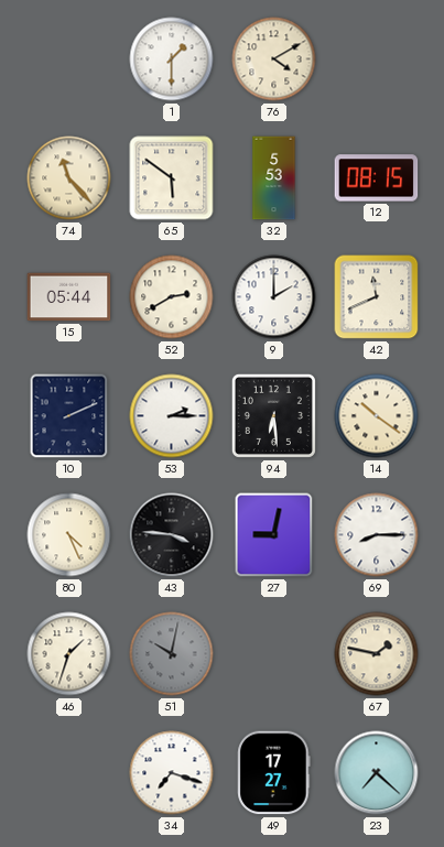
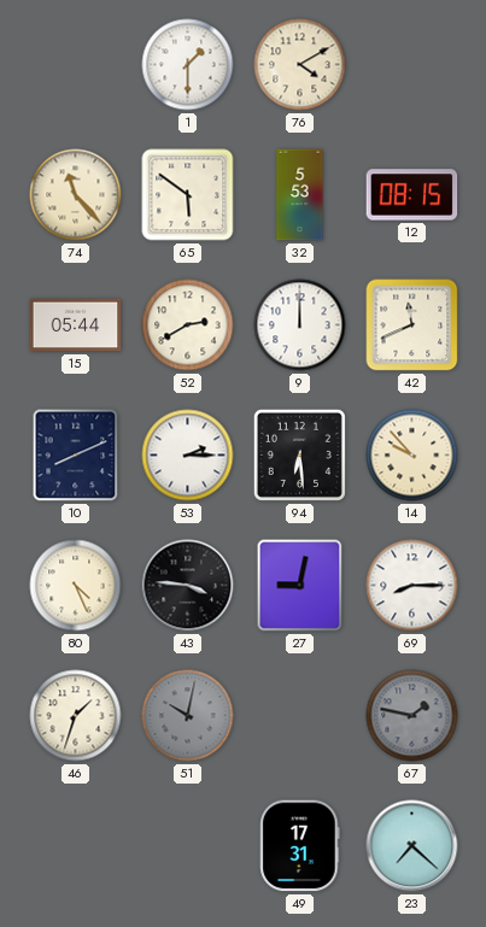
9: 2:00 -> 12:00
10: 2:11 -> 8:11
14: 10:21 -> 9:53
67 dial: cream -> grey
34: 7:18 -> none
49: 17:27 -> 17:31
